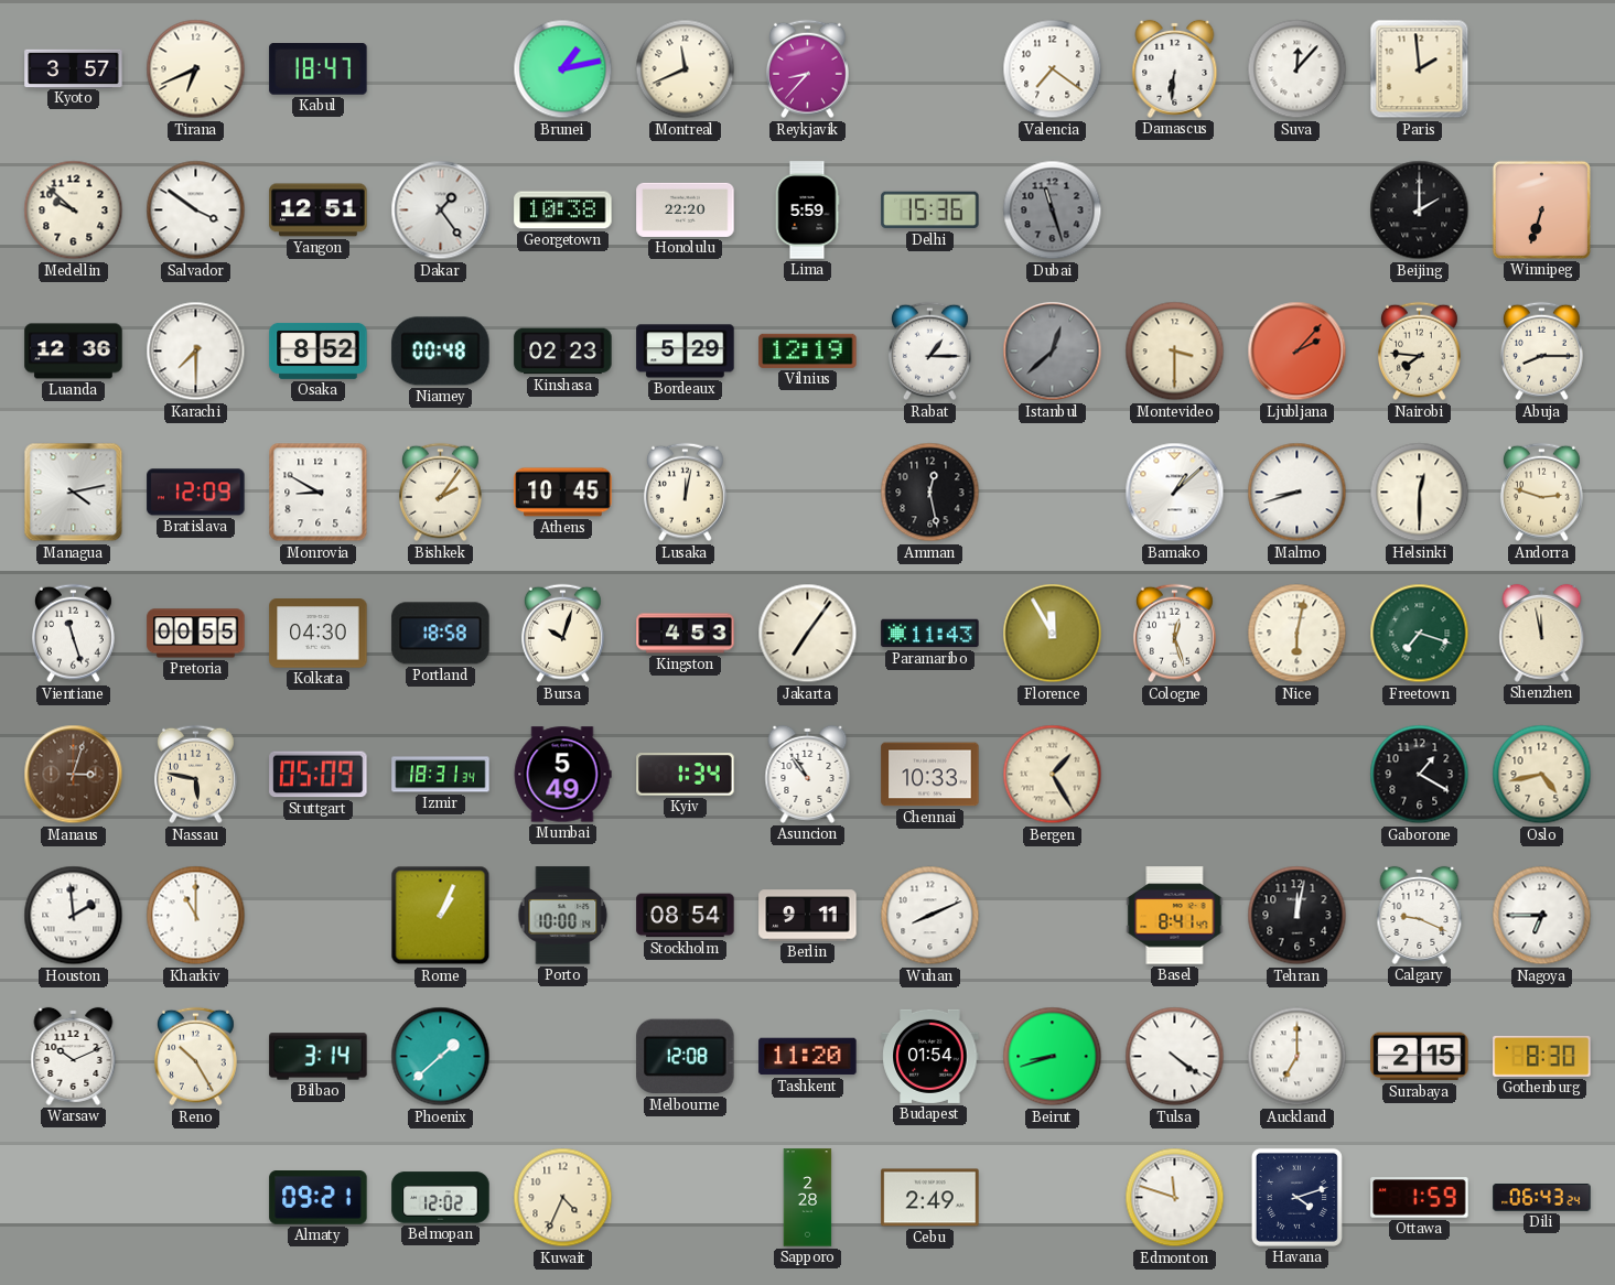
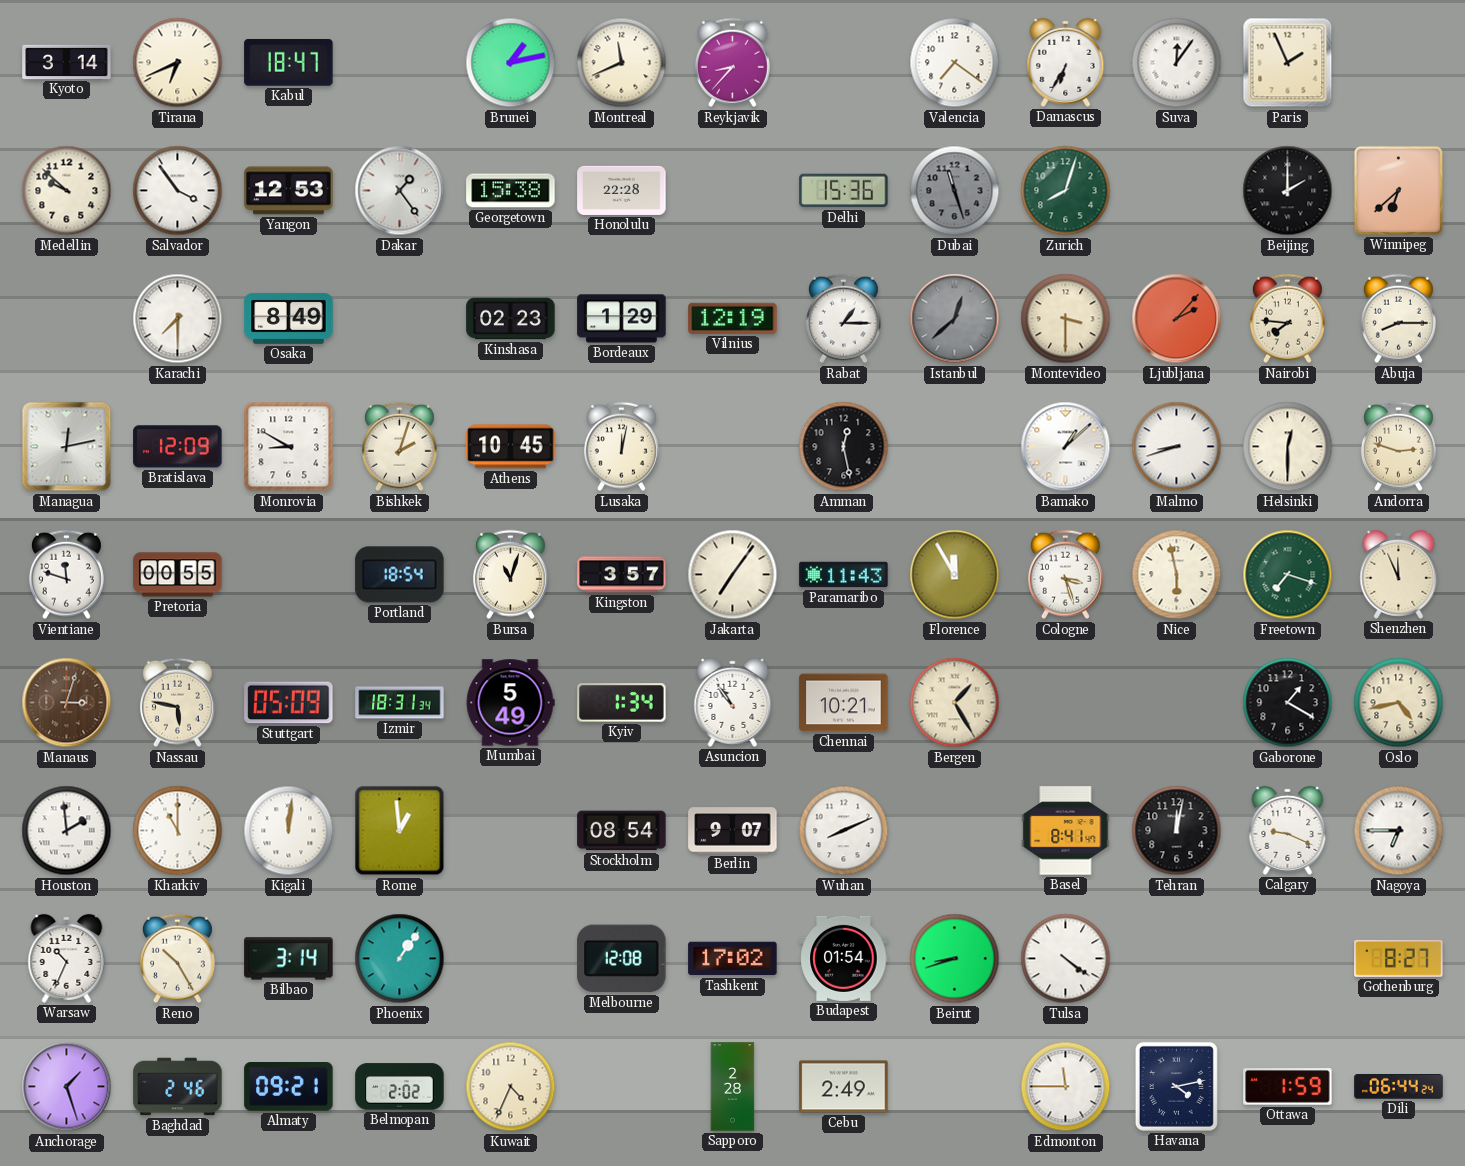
Kyoto: 3:57 -> 3:14
Damascus: 6:31 -> 6:35
Suva: 12:07 -> 12:06
Paris: 1:59 -> 1:56
Salvador: 3:51 -> 3:54
Yangon: 12:51 -> 12:53
Georgetown: 10:38 -> 15:38
Honolulu: 22:20 -> 22:28
Lima: 5:59 -> none
Zurich: none -> 8:03
Winnipeg: 6:33 -> 6:38
Luanda: 12:36 -> none
Osaka: 8:52 -> 8:49
Niamey: 00:48 -> none
Bordeaux: 5:29 -> 1:29
Managua: 4:13 -> 12:13
Bishkek: 2:06 -> 2:03
Vientiane: 11:27 -> 11:48
Kolkata: 04:30 -> none
Portland: 18:58 -> 18:54
Bursa: 10:03 -> 11:03
Kingston: 4:53 -> 3:57
Cologne: 12:27 -> 3:27
Nice: 6:02 -> 5:58
Shenzhen: 11:58 -> 11:56
Chennai: 10:33 -> 10:21
Kigali: none -> 12:01
Rome: 1:04 -> 12:59
Porto: 10:00 -> none
Berlin: 9:11 -> 9:07
Warsaw: 10:11 -> 10:34
Phoenix: 1:38 -> 1:06
Tashkent: 11:20 -> 17:02
Auckland: 7:00 -> none
Surabaya: 2:15 -> none
Gothenburg: 8:30 -> 8:27
Anchorage: none -> 1:27
Baghdad: none -> 2:46
Belmopan: 12:02 -> 2:02
Edmonton: 11:48 -> 11:45
Havana: 4:12 -> 4:13
Dili: 06:43 -> 06:44
